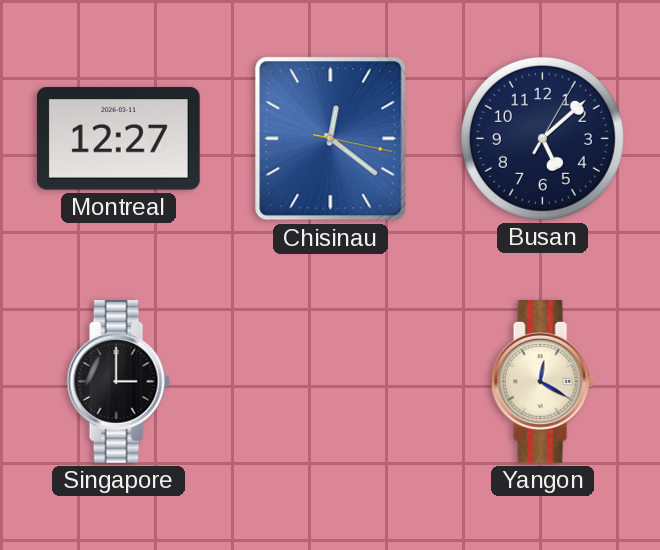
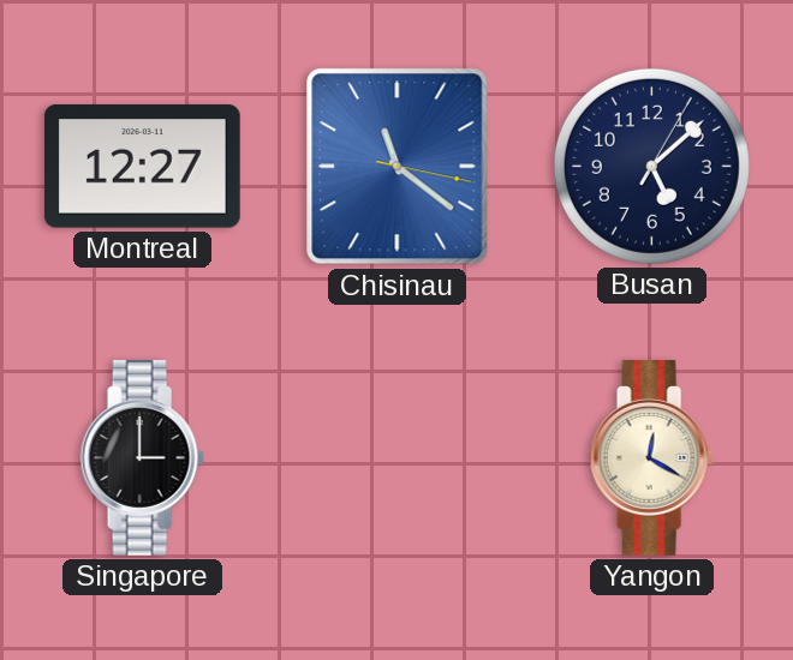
Chisinau: 12:21 -> 11:21
